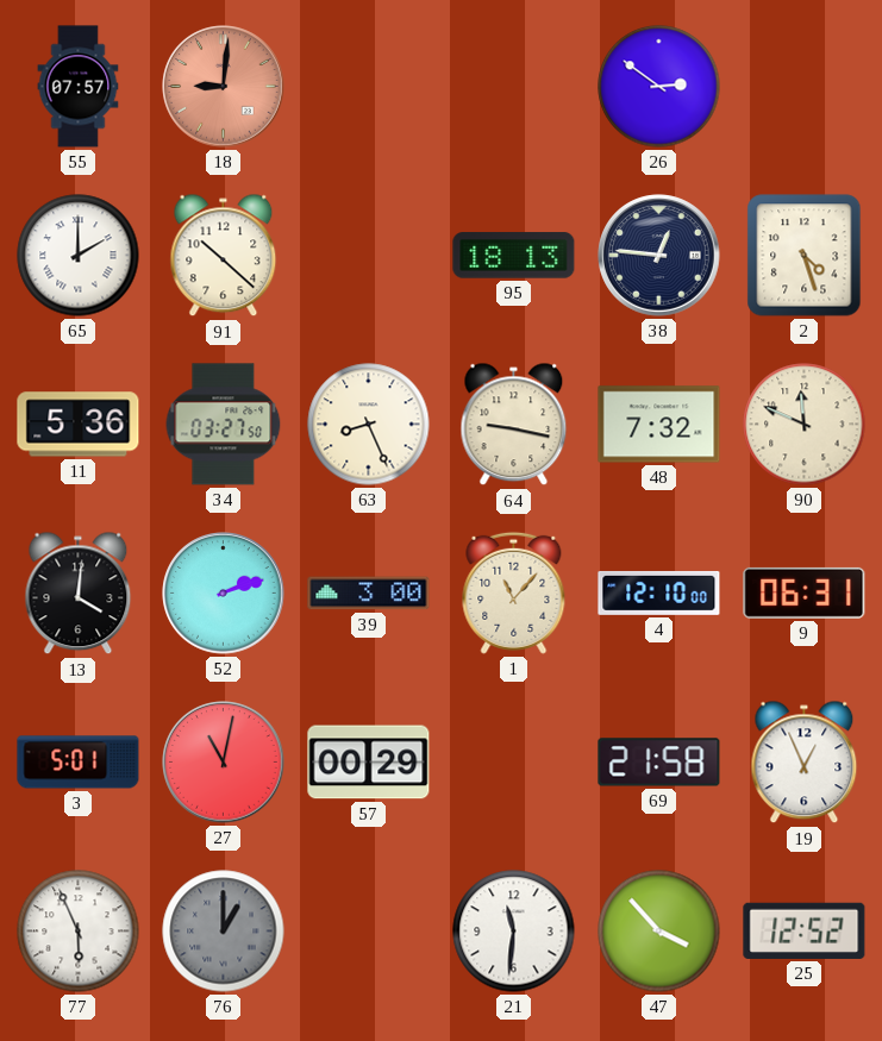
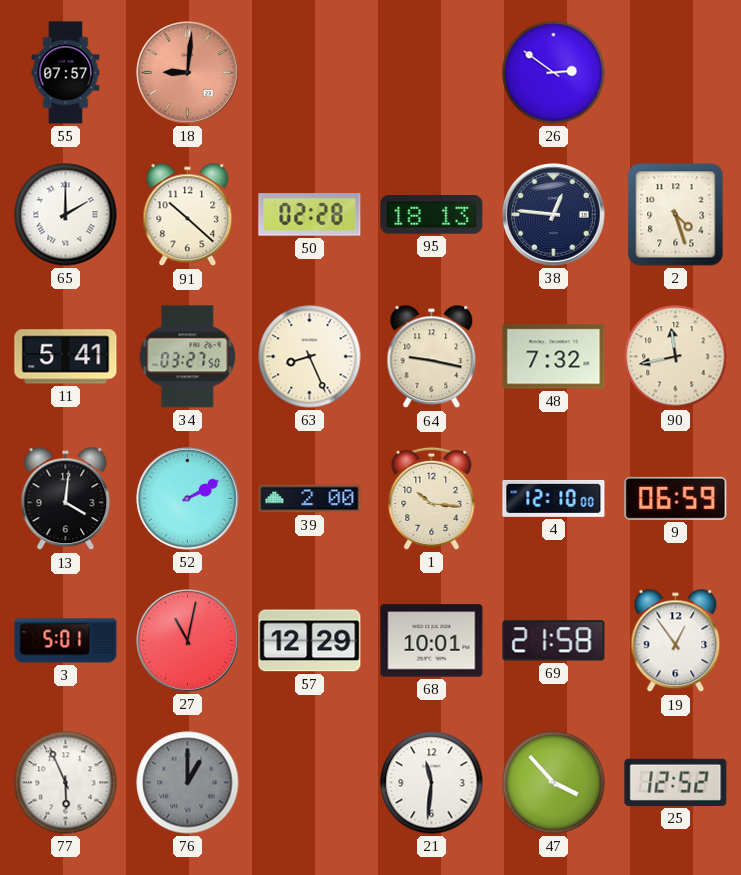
50: none -> 02:28
11: 5:36 -> 5:41
90: 11:49 -> 11:43
52: 2:12 -> 2:10
39: 3:00 -> 2:00
1: 11:07 -> 10:16
9: 06:31 -> 06:59
57: 00:29 -> 12:29
68: none -> 10:01
19: 12:56 -> 12:54
